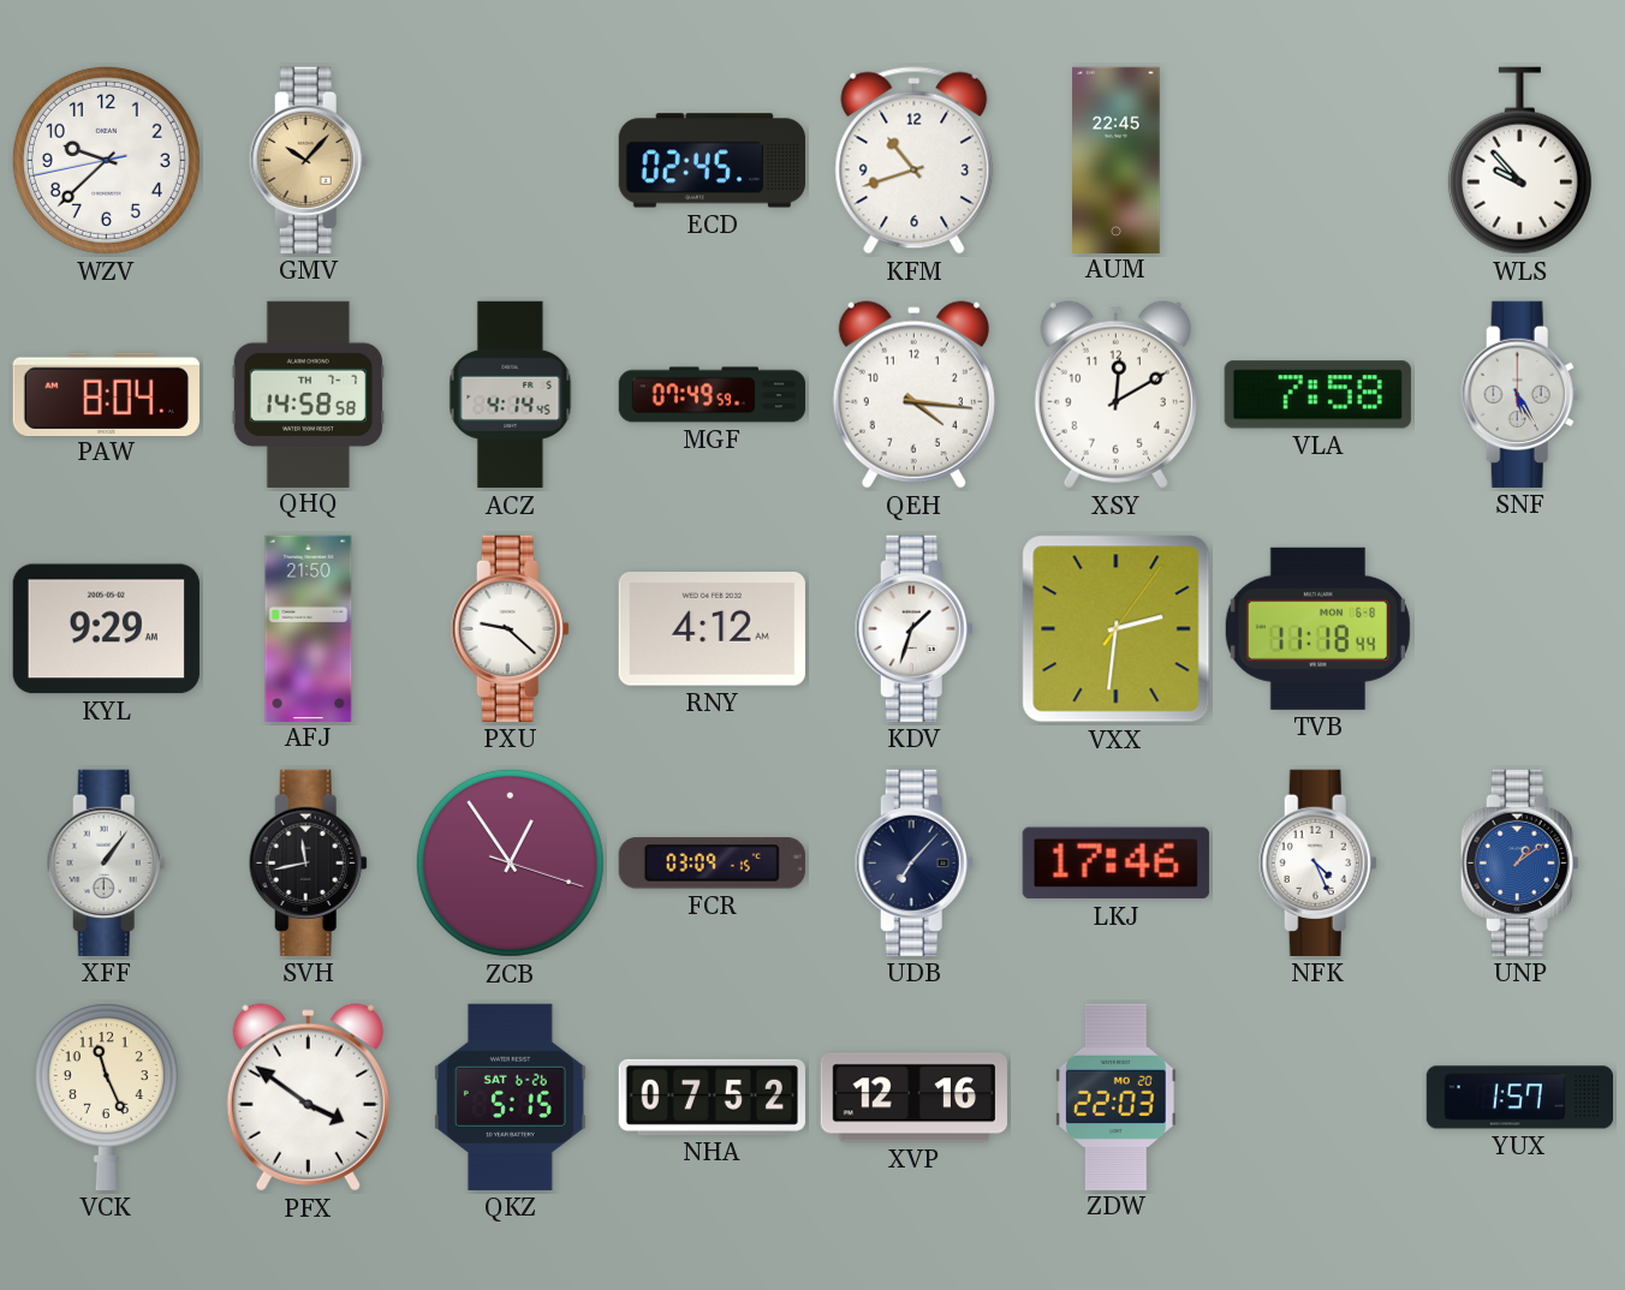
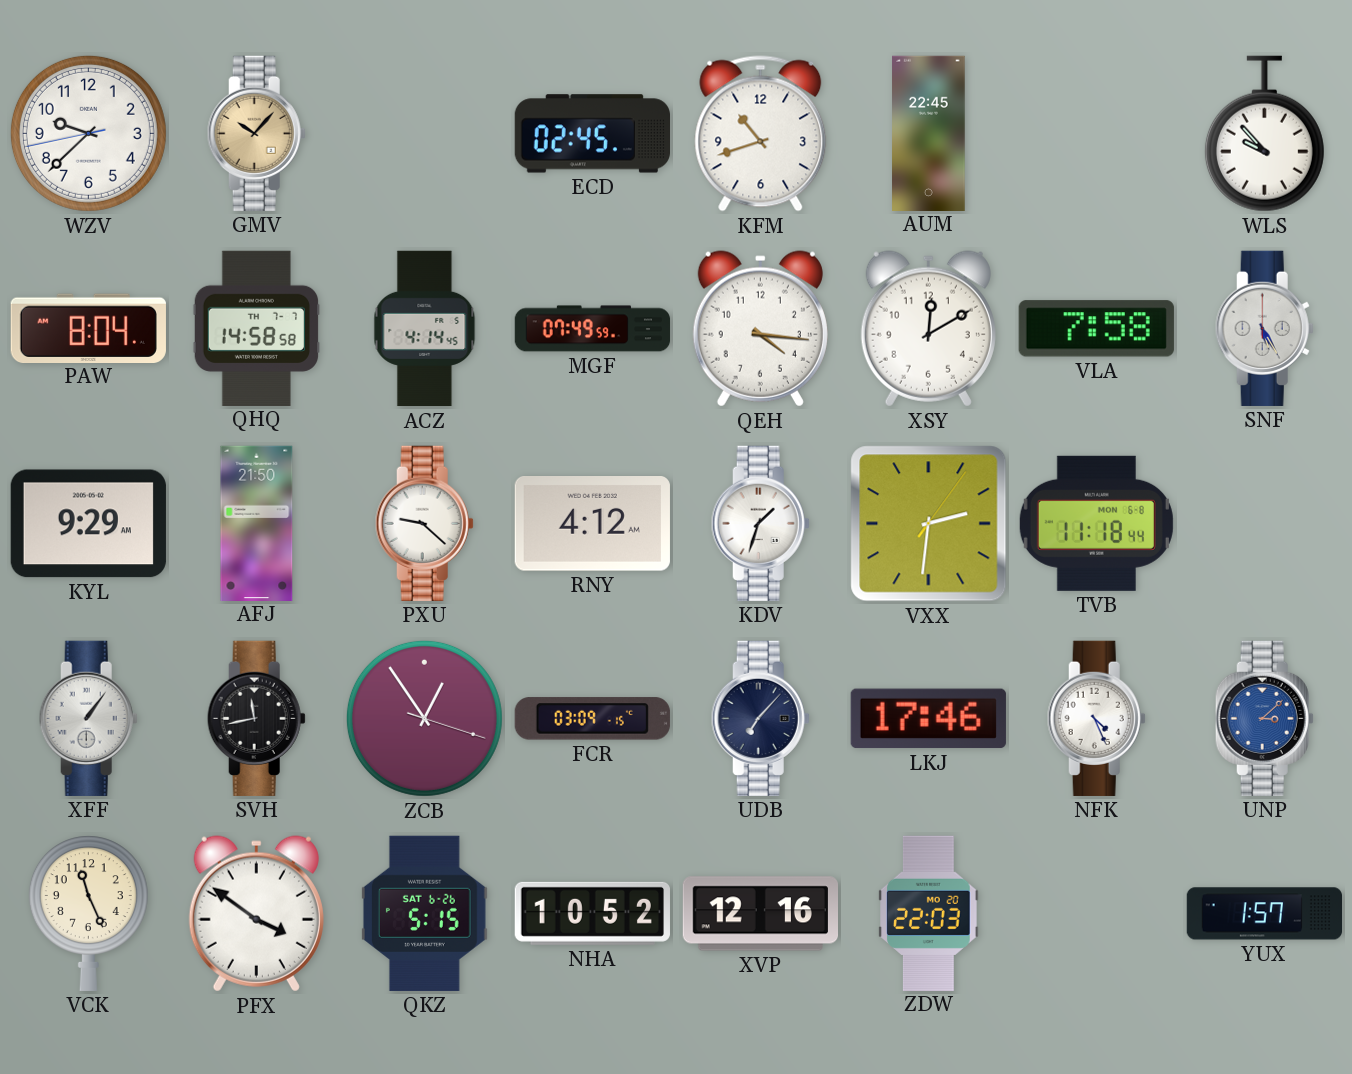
UNP: 1:09 -> 3:08
NHA: 07:52 -> 10:52
